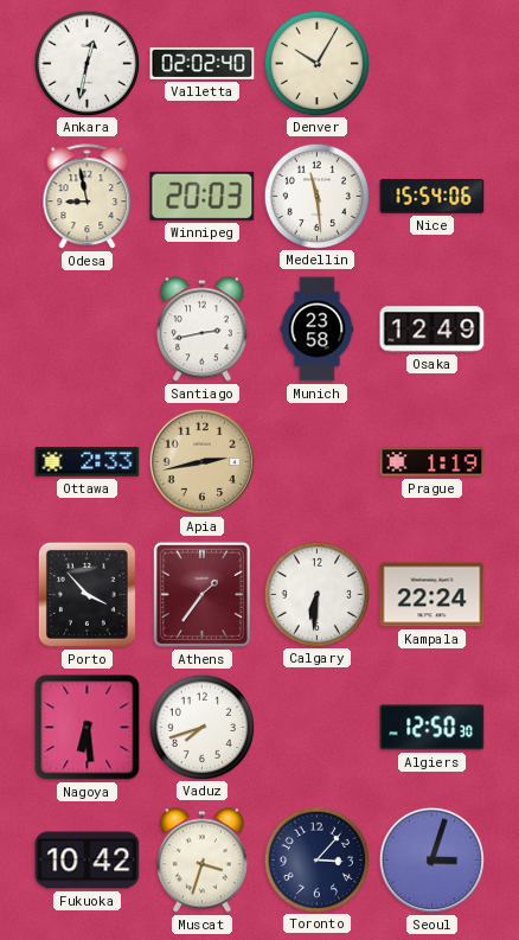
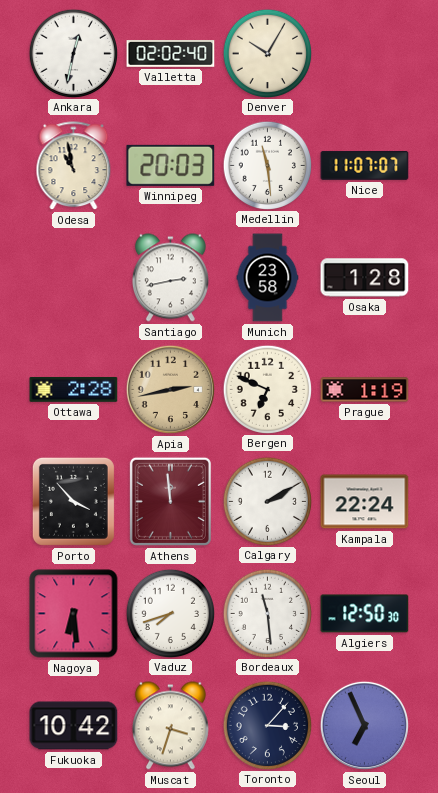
Odesa: 8:58 -> 10:58
Nice: 15:54 -> 11:07
Osaka: 12:49 -> 1:28
Ottawa: 2:33 -> 2:28
Bergen: none -> 6:49
Athens: 1:36 -> 11:59
Calgary: 6:31 -> 2:10
Bordeaux: none -> 11:29
Seoul: 3:03 -> 6:56
